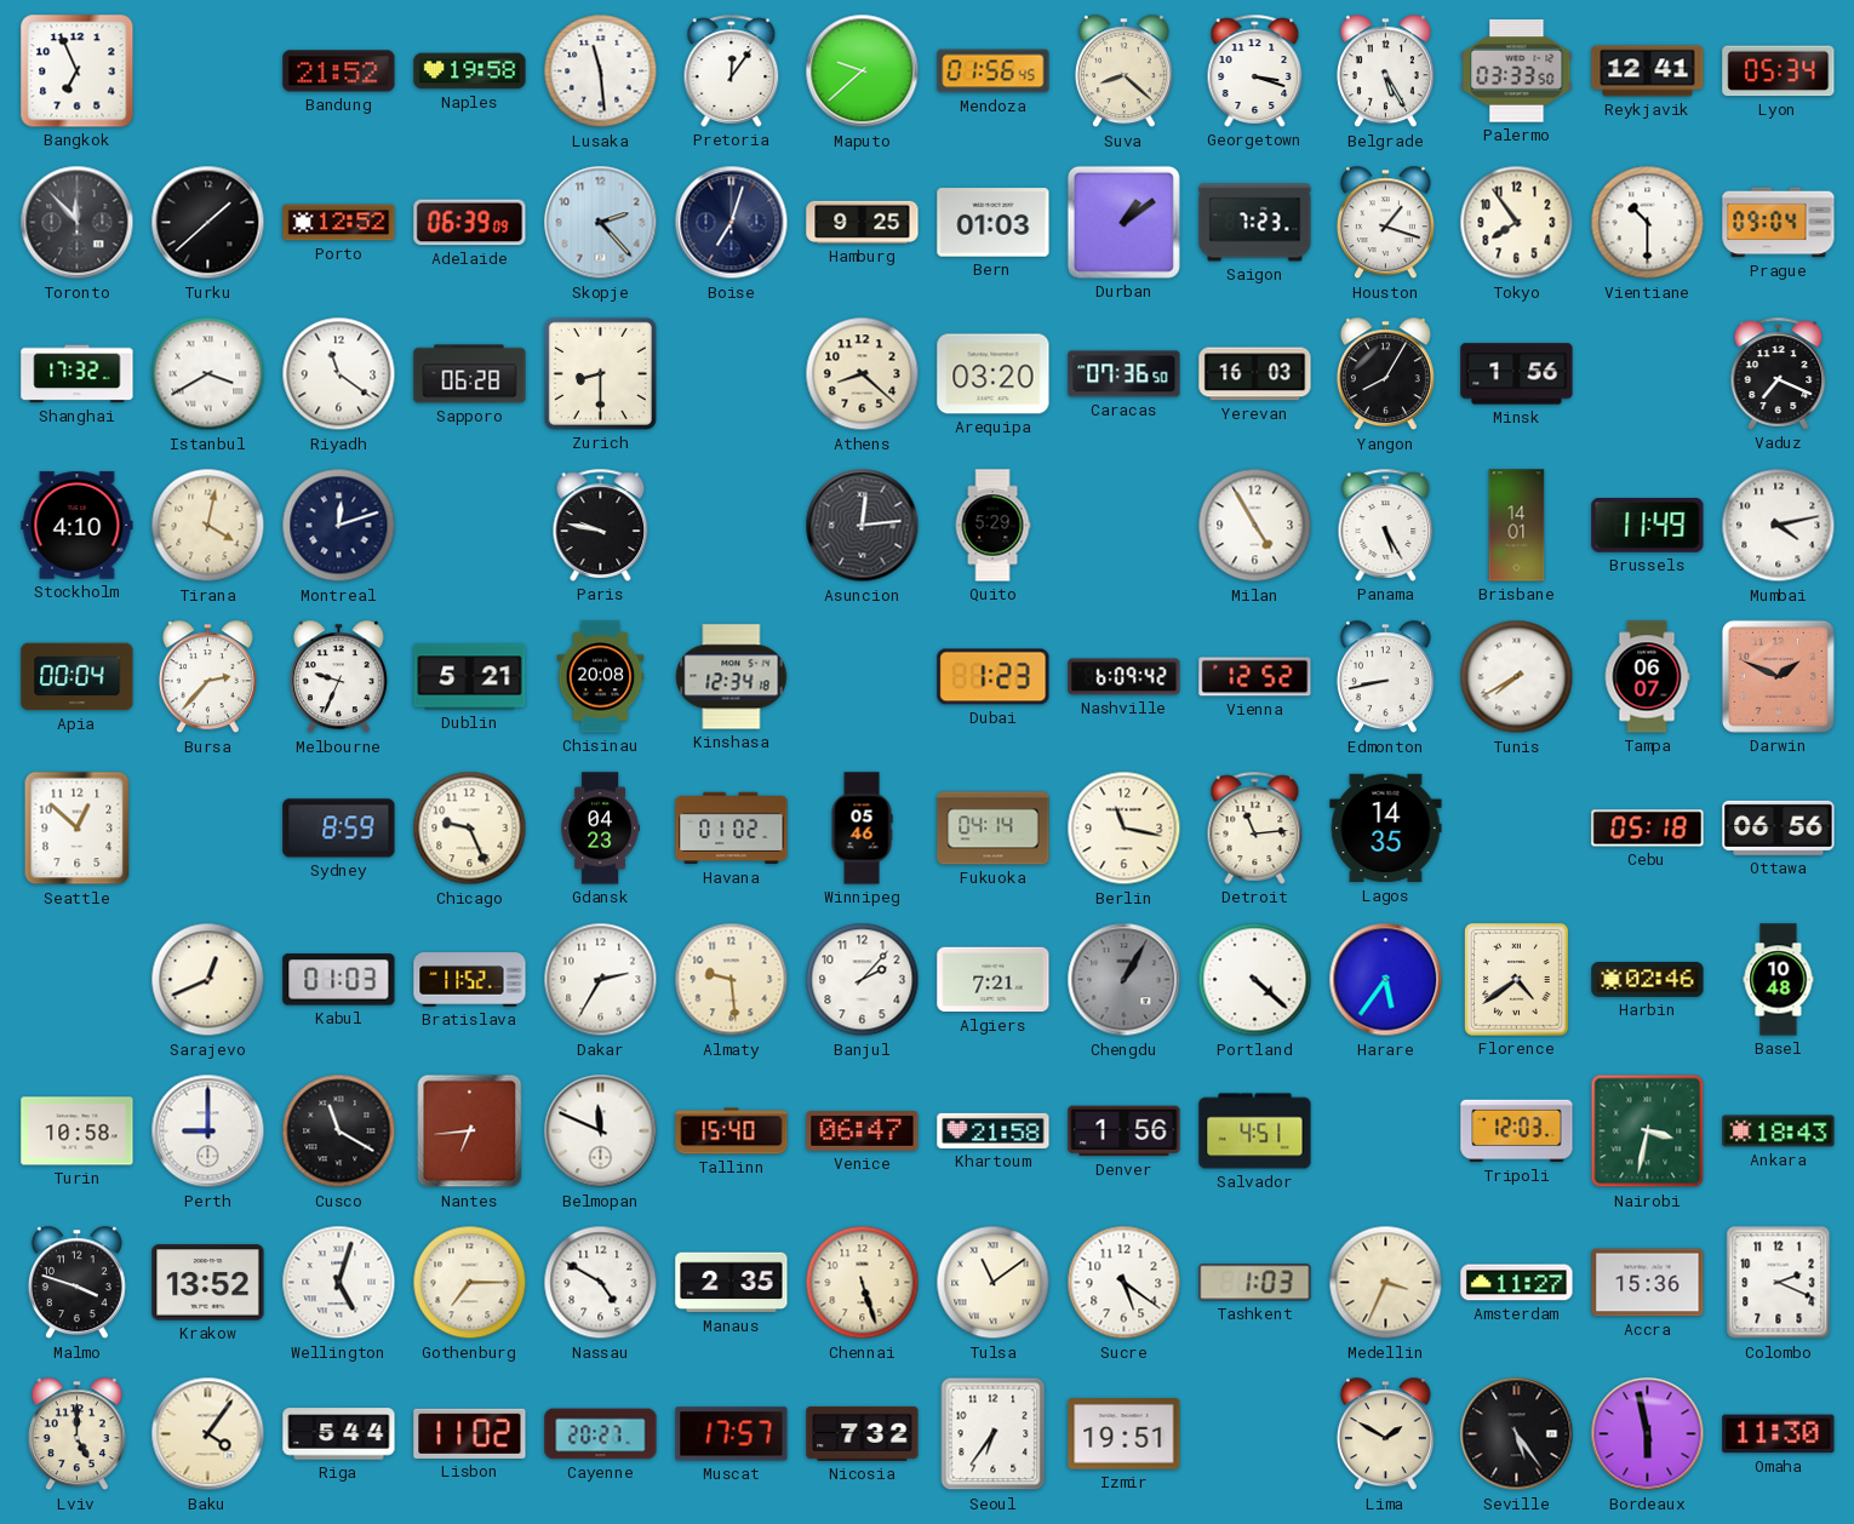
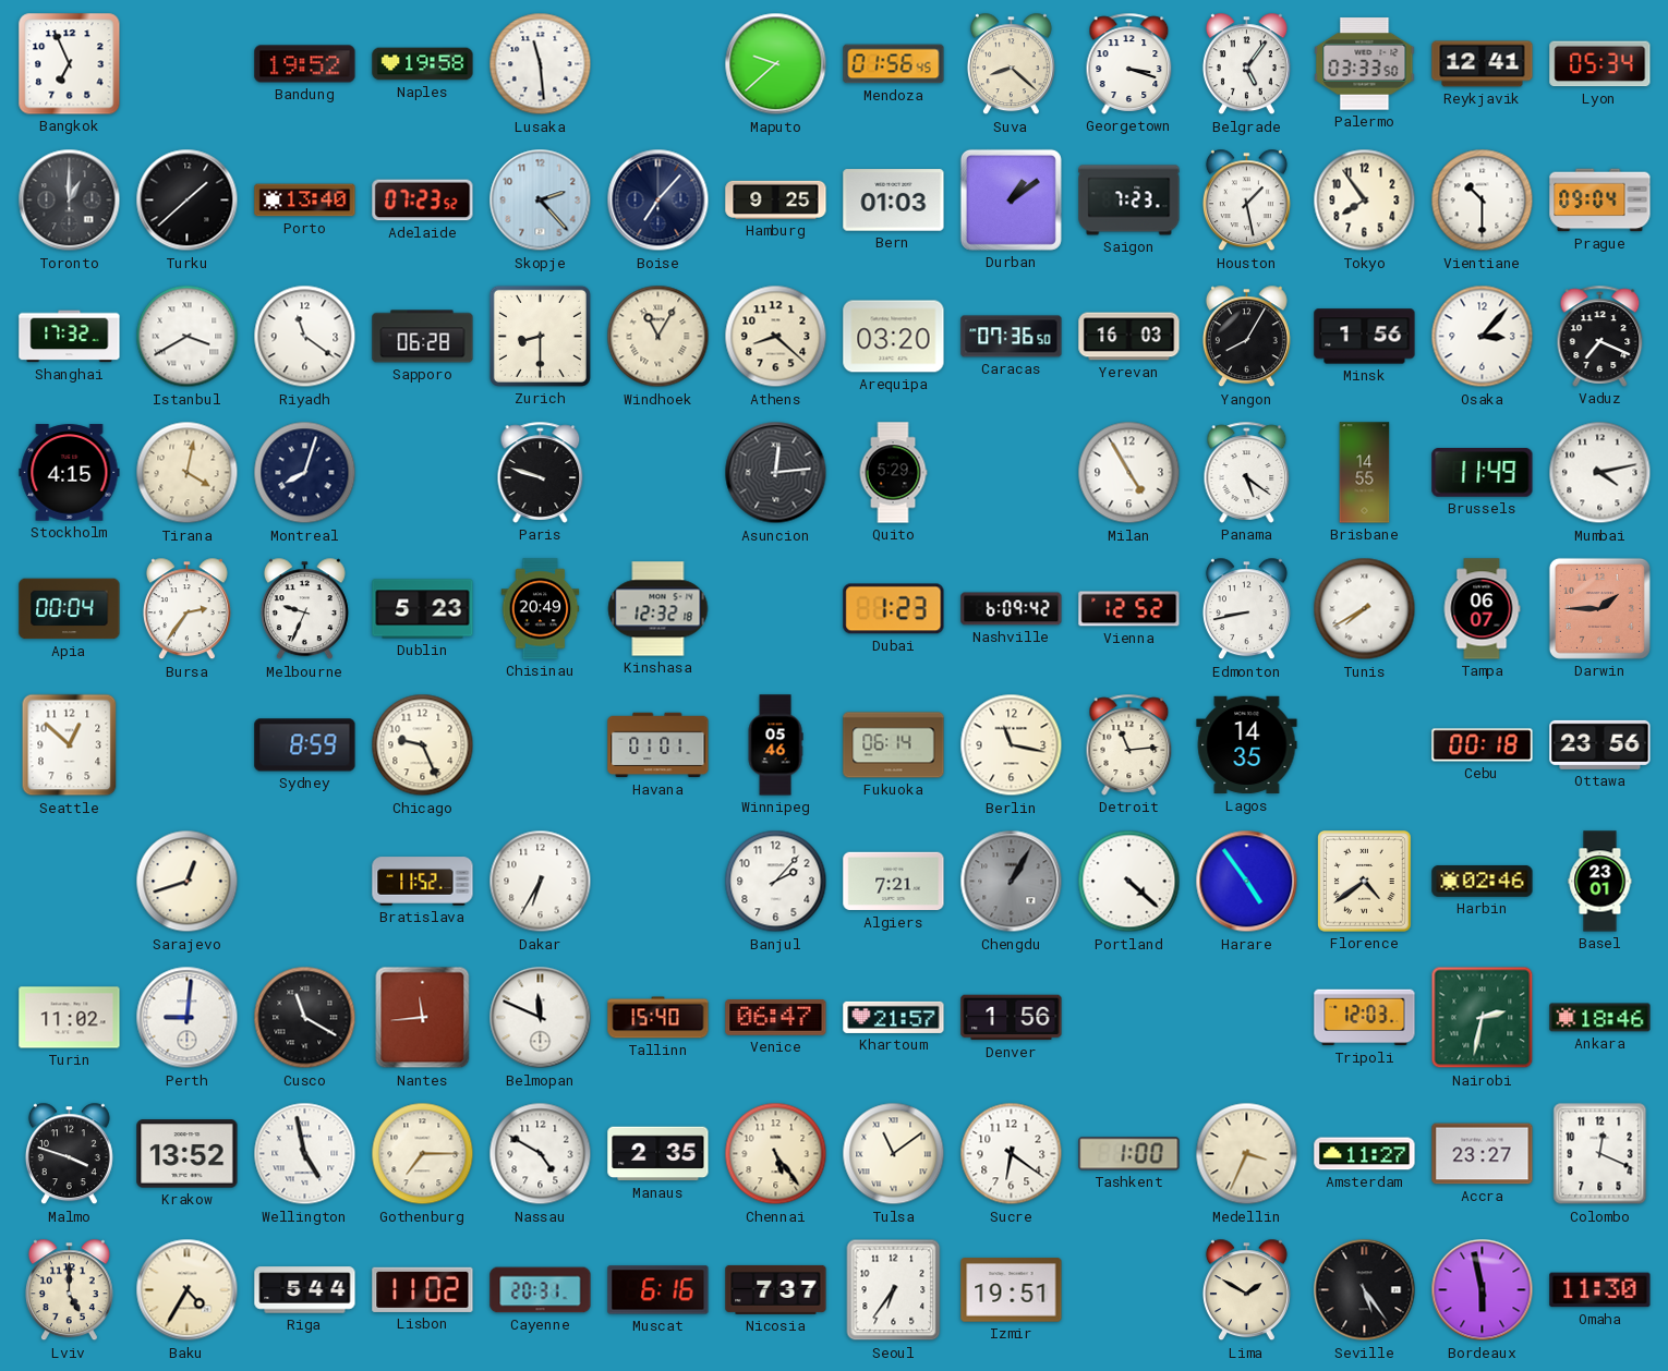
Bandung: 21:52 -> 19:52
Pretoria: 12:06 -> none
Belgrade: 5:25 -> 5:06
Toronto: 11:53 -> 1:00
Porto: 12:52 -> 13:40
Adelaide: 06:39 -> 07:23
Boise: 7:03 -> 7:07
Houston: 1:18 -> 1:28
Windhoek: none -> 11:05
Osaka: none -> 3:07
Stockholm: 4:10 -> 4:15
Montreal: 12:12 -> 8:03
Paris: 9:47 -> 9:48
Panama: 5:25 -> 5:21
Brisbane: 14:01 -> 14:55
Bursa: 2:37 -> 2:36
Dublin: 5:21 -> 5:23
Chisinau: 20:08 -> 20:49
Kinshasa: 12:34 -> 12:32
Darwin: 1:49 -> 1:45
Gdansk: 04:23 -> none
Havana: 01:02 -> 01:01
Fukuoka: 04:14 -> 06:14
Cebu: 05:18 -> 00:18
Ottawa: 06:56 -> 23:56
Sarajevo: 12:41 -> 12:42
Kabul: 01:03 -> none
Dakar: 2:35 -> 6:35
Almaty: 9:29 -> none
Harare: 5:36 -> 4:54
Basel: 10:48 -> 23:01
Turin: 10:58 -> 11:02
Perth: 9:00 -> 9:01
Nantes: 6:44 -> 11:44
Khartoum: 21:58 -> 21:57
Salvador: 4:51 -> none
Nairobi: 3:32 -> 2:32
Ankara: 18:43 -> 18:46
Wellington: 5:03 -> 4:58
Chennai: 5:27 -> 5:24
Sucre: 5:21 -> 6:21
Tashkent: 1:03 -> 1:00
Accra: 15:36 -> 23:27
Colombo: 2:19 -> 12:19
Baku: 4:06 -> 4:35
Cayenne: 20:27 -> 20:31
Muscat: 17:57 -> 6:16
Nicosia: 7:32 -> 7:37
